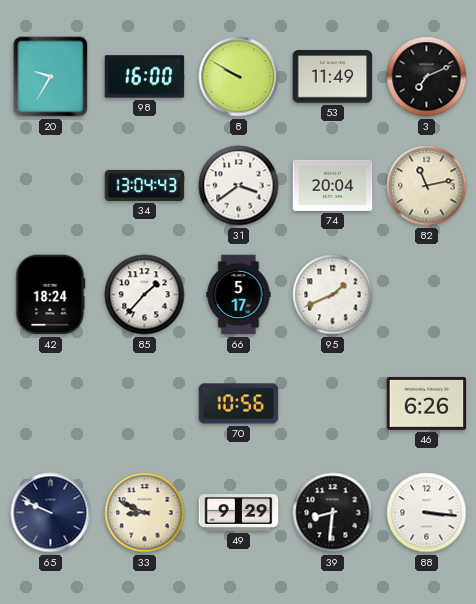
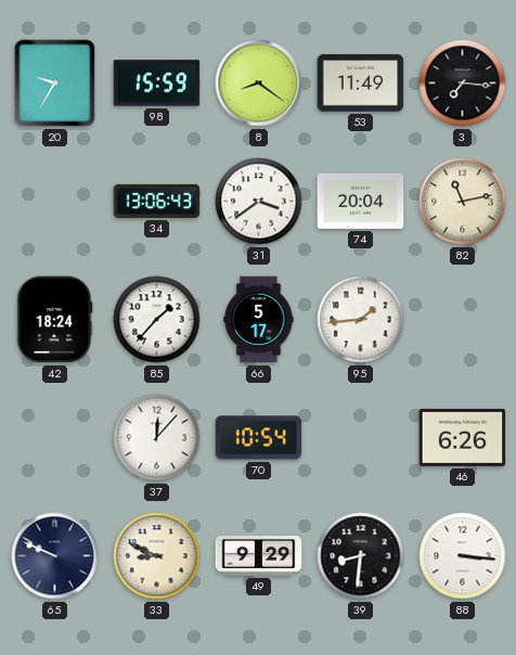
98: 16:00 -> 15:59
8: 9:50 -> 8:21
3: 7:11 -> 7:16
34: 13:04 -> 13:06
95: 1:41 -> 1:44
37: none -> 12:07
70: 10:56 -> 10:54
